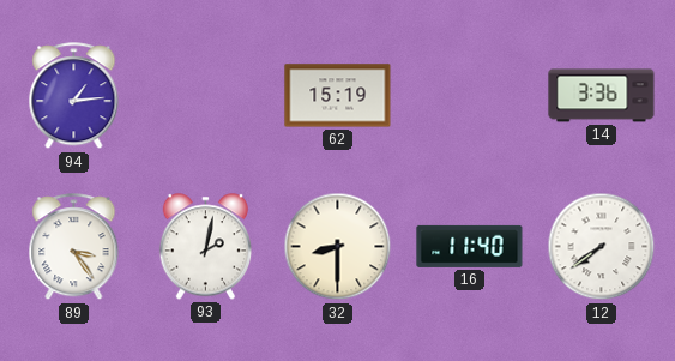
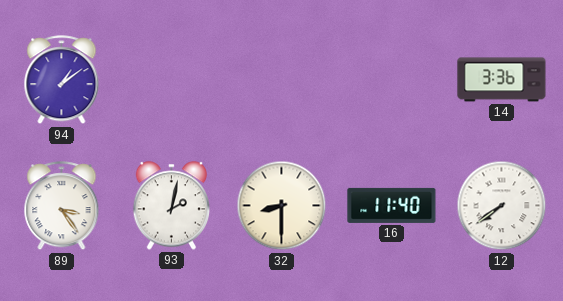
94: 1:14 -> 1:09
62: 15:19 -> none
